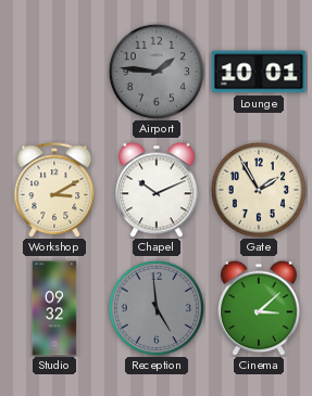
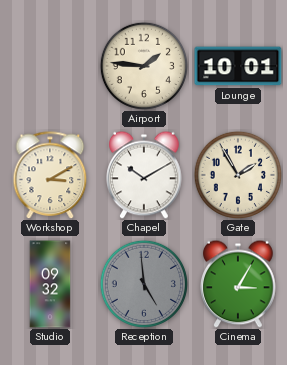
Airport dial: grey -> cream
Chapel: 10:11 -> 10:10
Cinema: 3:08 -> 3:05
